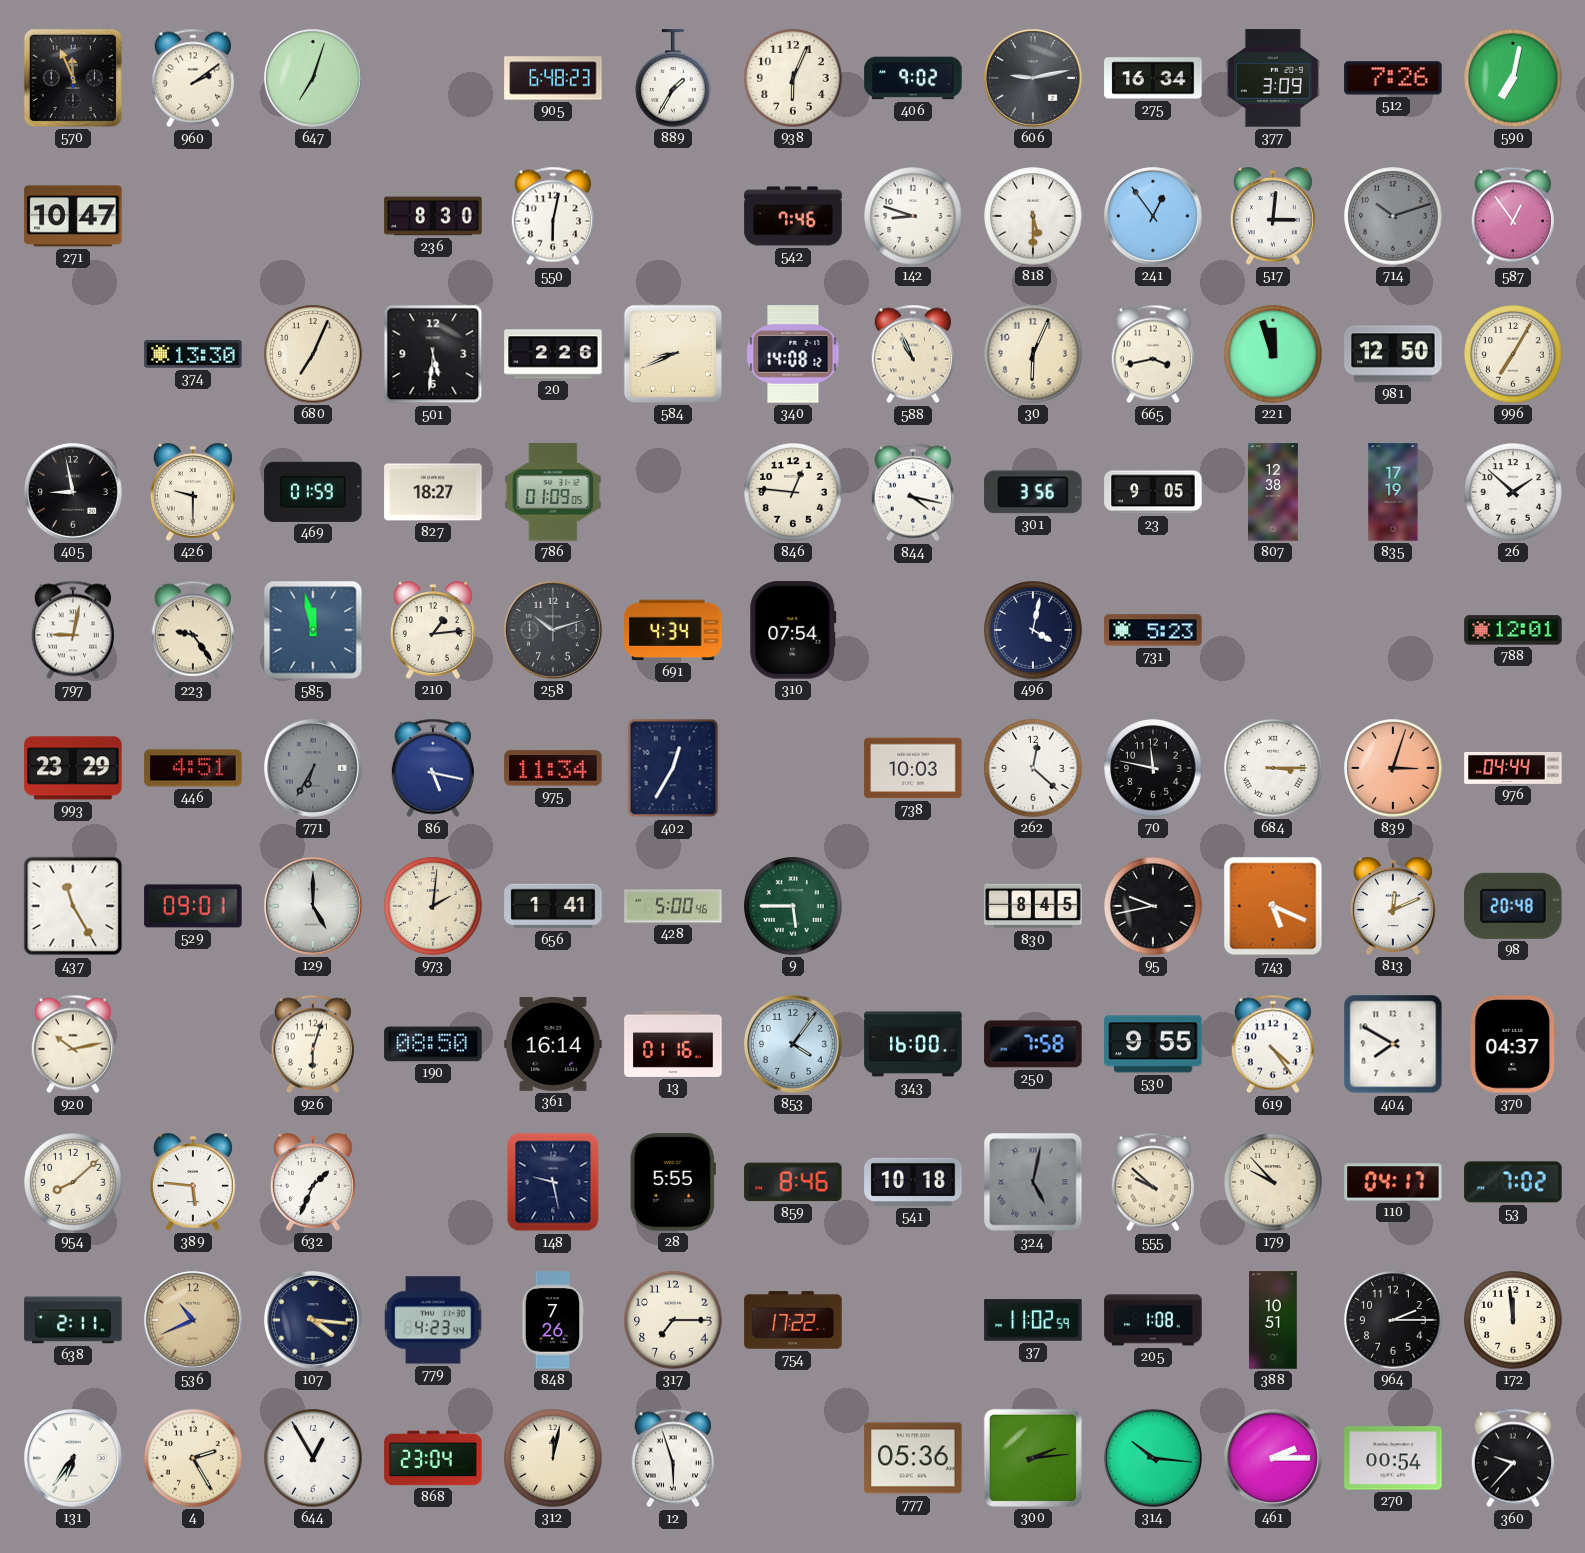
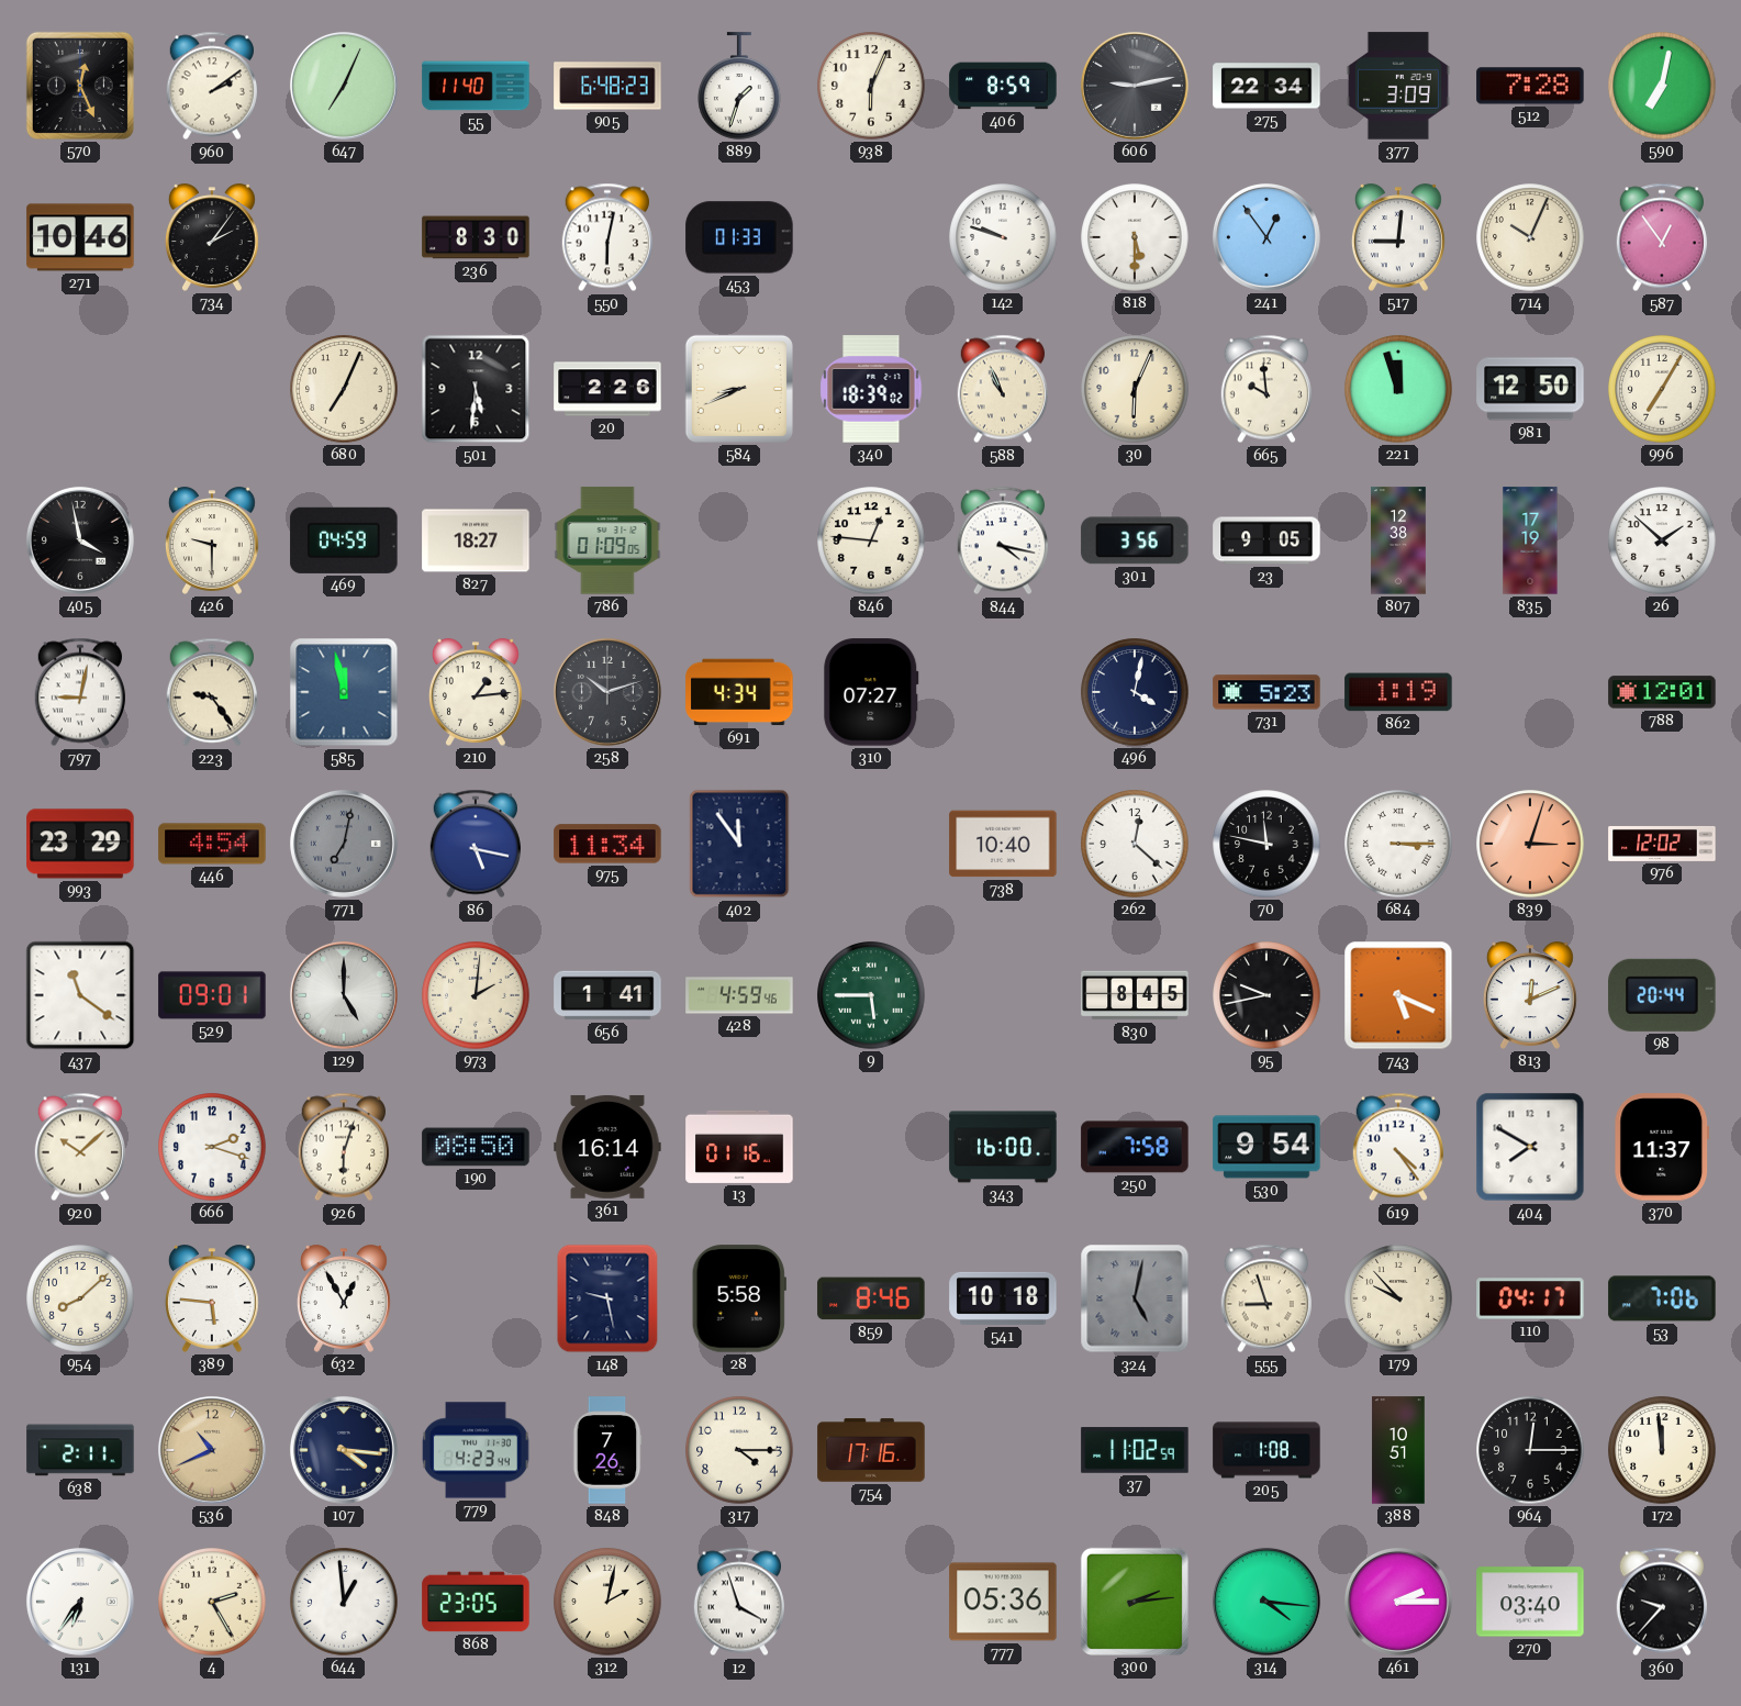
570: 11:56 -> 12:26
647: 7:03 -> 7:04
55: none -> 11:40
889: 1:35 -> 1:33
406: 9:02 -> 8:59
275: 16:34 -> 22:34
512: 7:26 -> 7:28
271: 10:47 -> 10:46
734: none -> 2:06
453: none -> 01:33
542: 7:46 -> none
142: 8:48 -> 9:48
517: 3:01 -> 9:01
714: 10:12 -> 10:04
714 dial: grey -> cream
374: 13:30 -> none
340: 14:08 -> 18:39
665: 3:43 -> 9:59
405: 8:58 -> 3:58
469: 01:59 -> 04:59
310: 07:54 -> 07:27
862: none -> 1:19
446: 4:51 -> 4:54
771: 6:35 -> 7:02
402: 12:35 -> 11:54
738: 10:03 -> 10:40
976: 04:44 -> 12:02
437: 11:25 -> 11:21
428: 5:00 -> 4:59
98: 20:48 -> 20:44
920: 10:13 -> 10:08
666: none -> 2:18
853: 4:06 -> none
530: 9:55 -> 9:54
370: 04:37 -> 11:37
632: 1:34 -> 12:55
28: 5:55 -> 5:58
555: 9:52 -> 8:57
53: 7:02 -> 7:06
317: 7:15 -> 4:15
754: 17:22 -> 17:16
964: 2:15 -> 12:15
644: 12:55 -> 12:59
868: 23:04 -> 23:05
312: 12:02 -> 2:02
12: 5:57 -> 3:57
314: 10:16 -> 4:16
270: 00:54 -> 03:40
